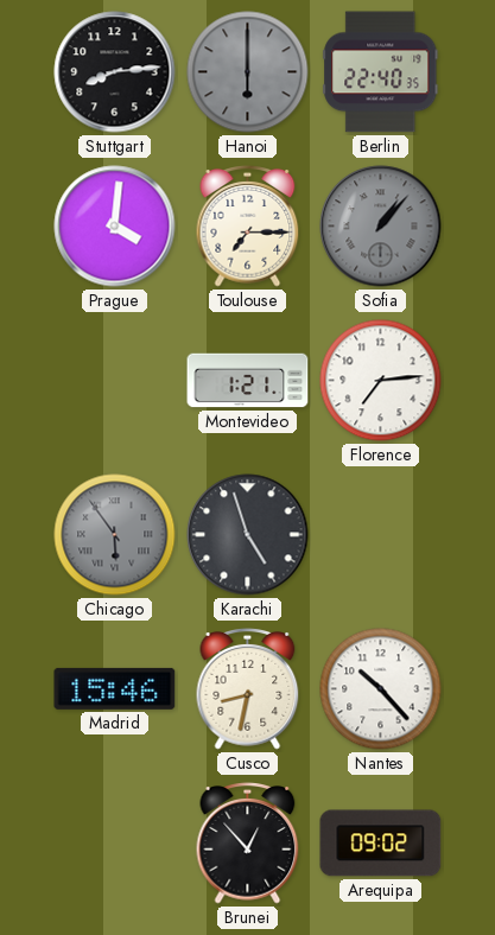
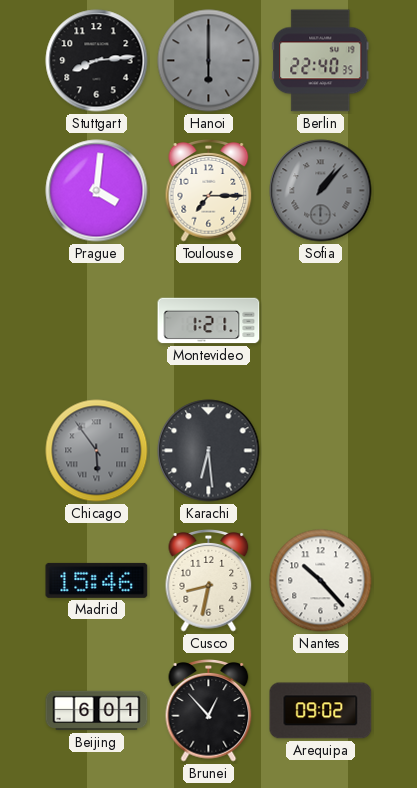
Florence: 7:14 -> none
Karachi: 4:57 -> 6:29
Beijing: none -> 6:01
